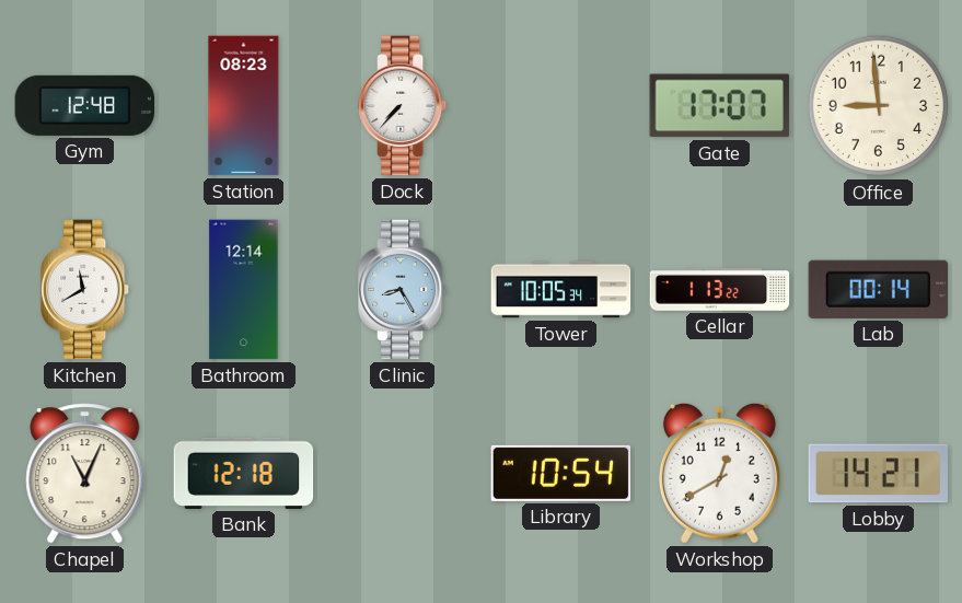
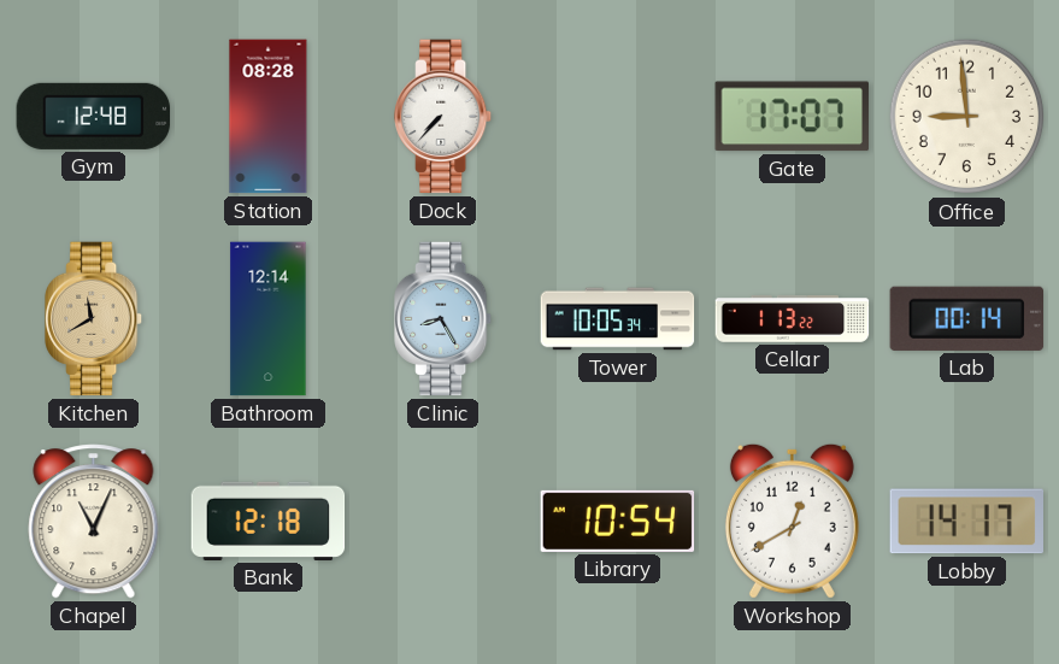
Station: 08:23 -> 08:28
Kitchen dial: white -> champagne
Lobby: 14:21 -> 14:17
